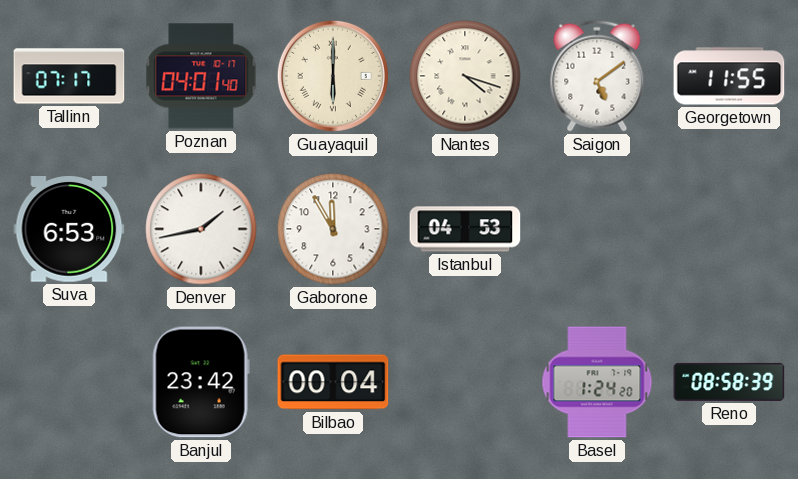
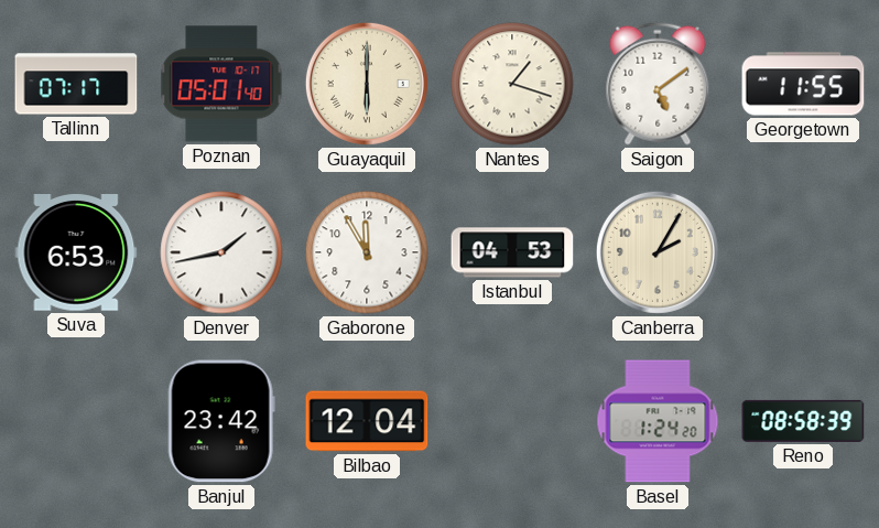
Poznan: 04:01 -> 05:01
Nantes: 4:18 -> 1:18
Canberra: none -> 2:05
Bilbao: 00:04 -> 12:04
